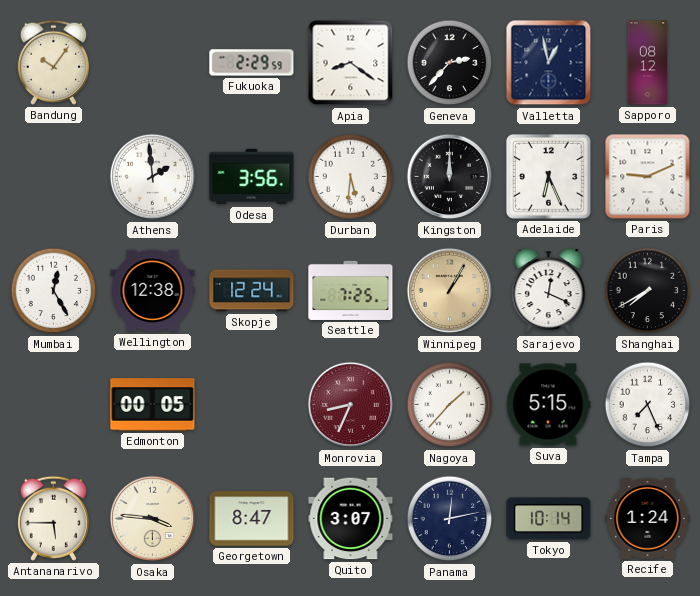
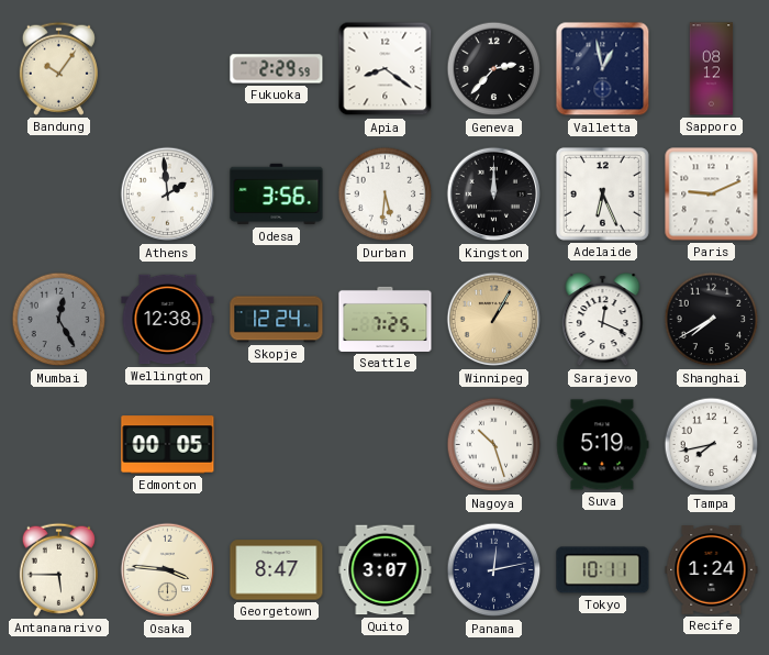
Mumbai dial: white -> grey
Monrovia: 8:34 -> none
Nagoya: 1:37 -> 10:27
Suva: 5:15 -> 5:19
Tampa: 7:26 -> 7:43
Tokyo: 10:14 -> 10:11
